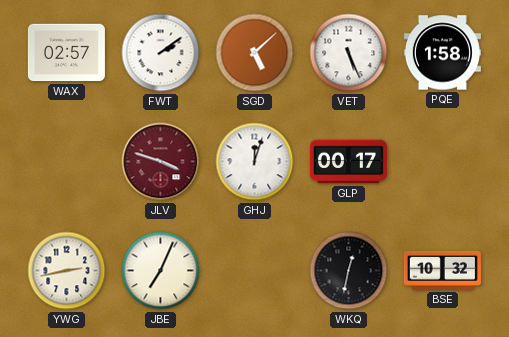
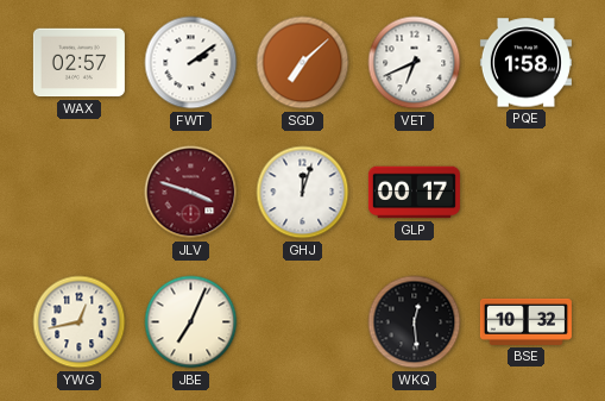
SGD: 5:08 -> 7:08
VET: 5:26 -> 6:41
YWG: 2:43 -> 12:43
WKQ: 12:32 -> 12:29
